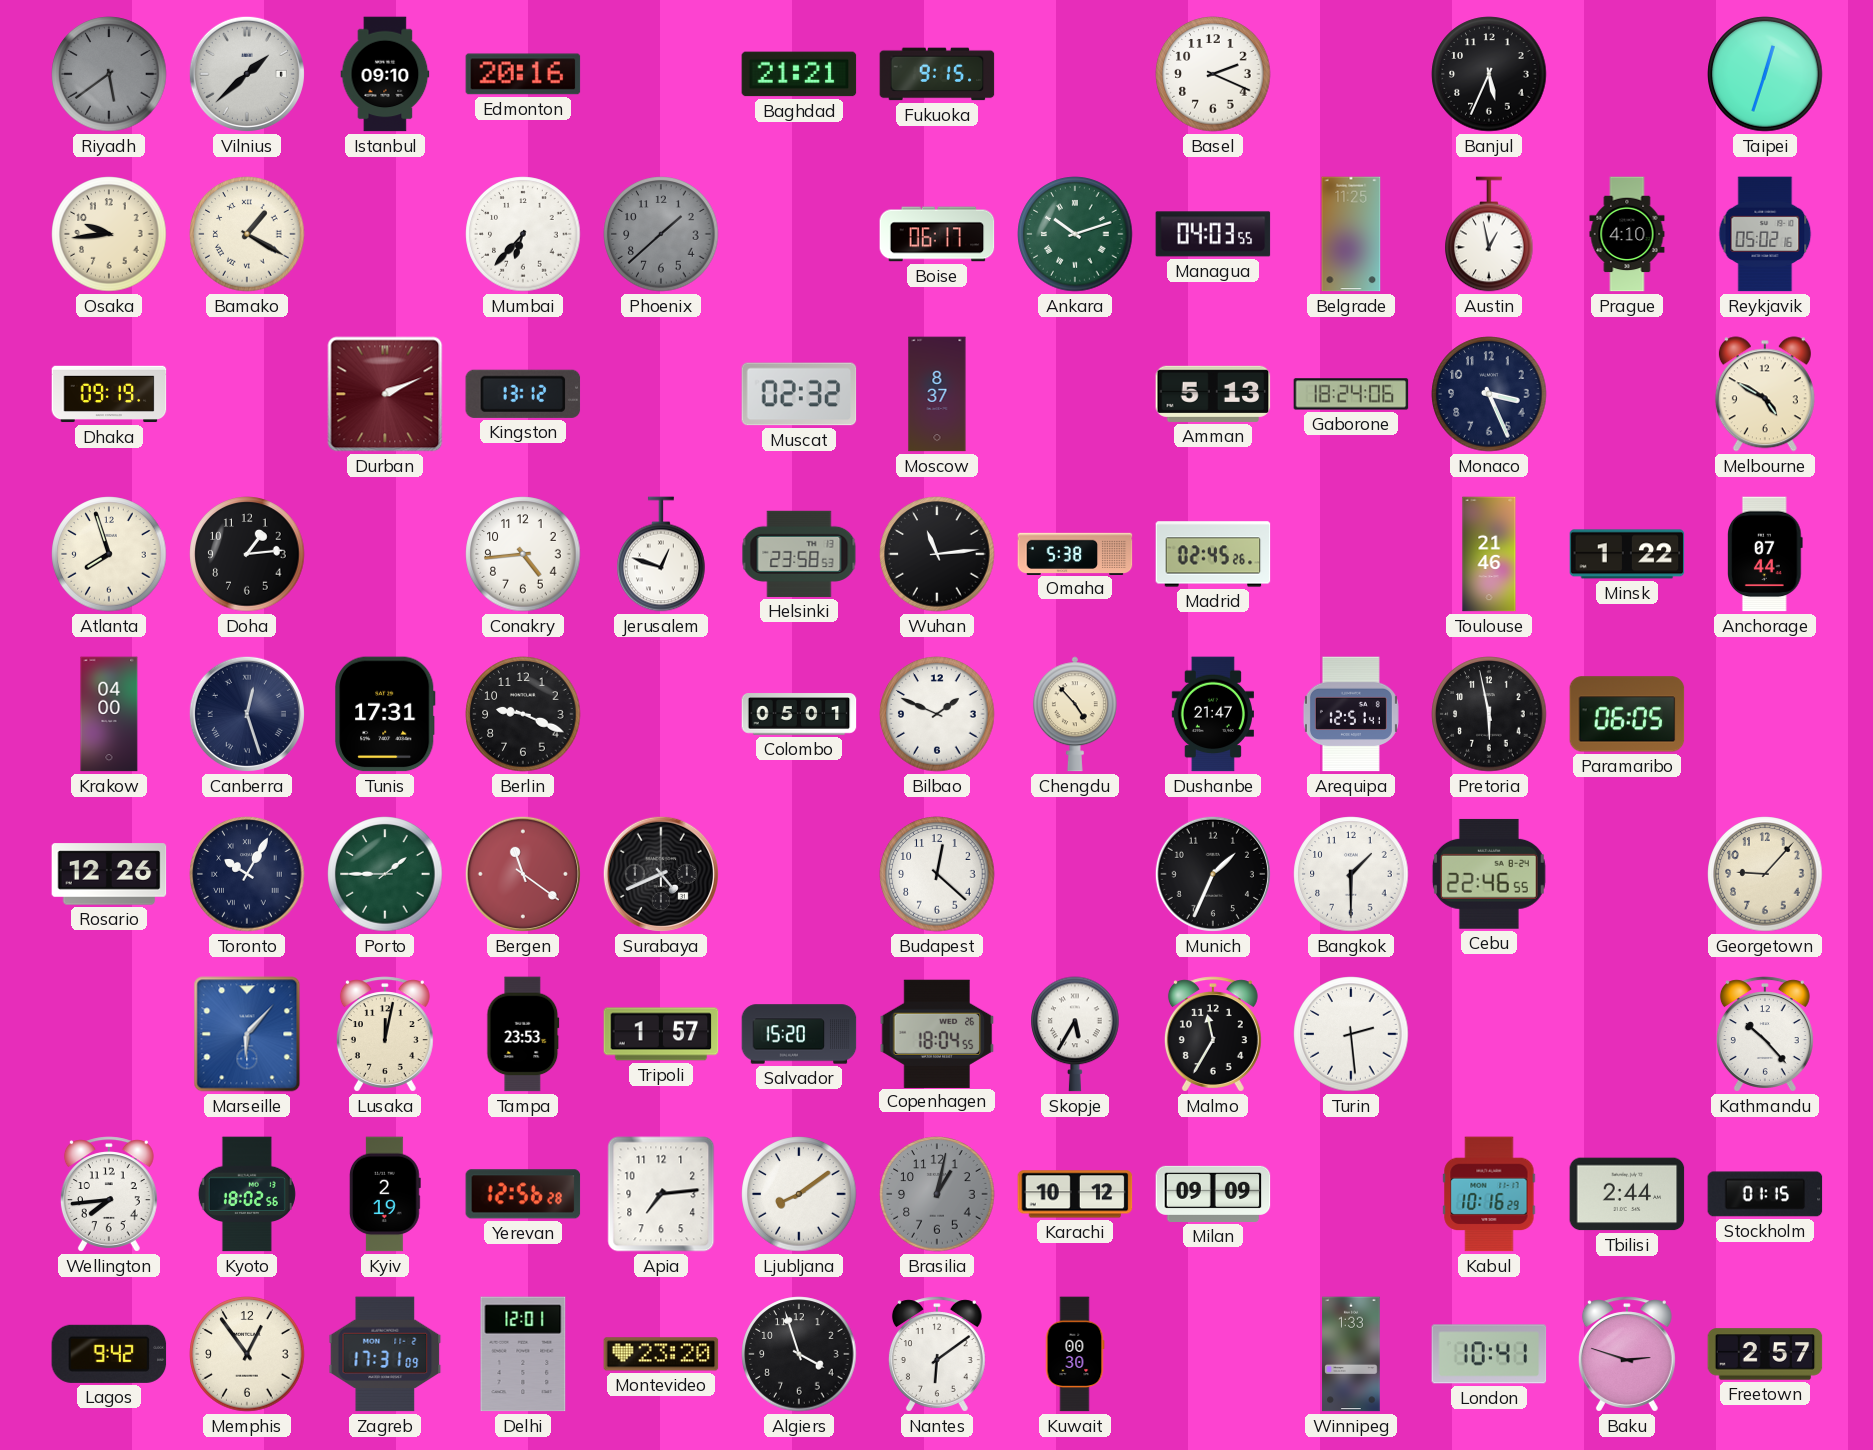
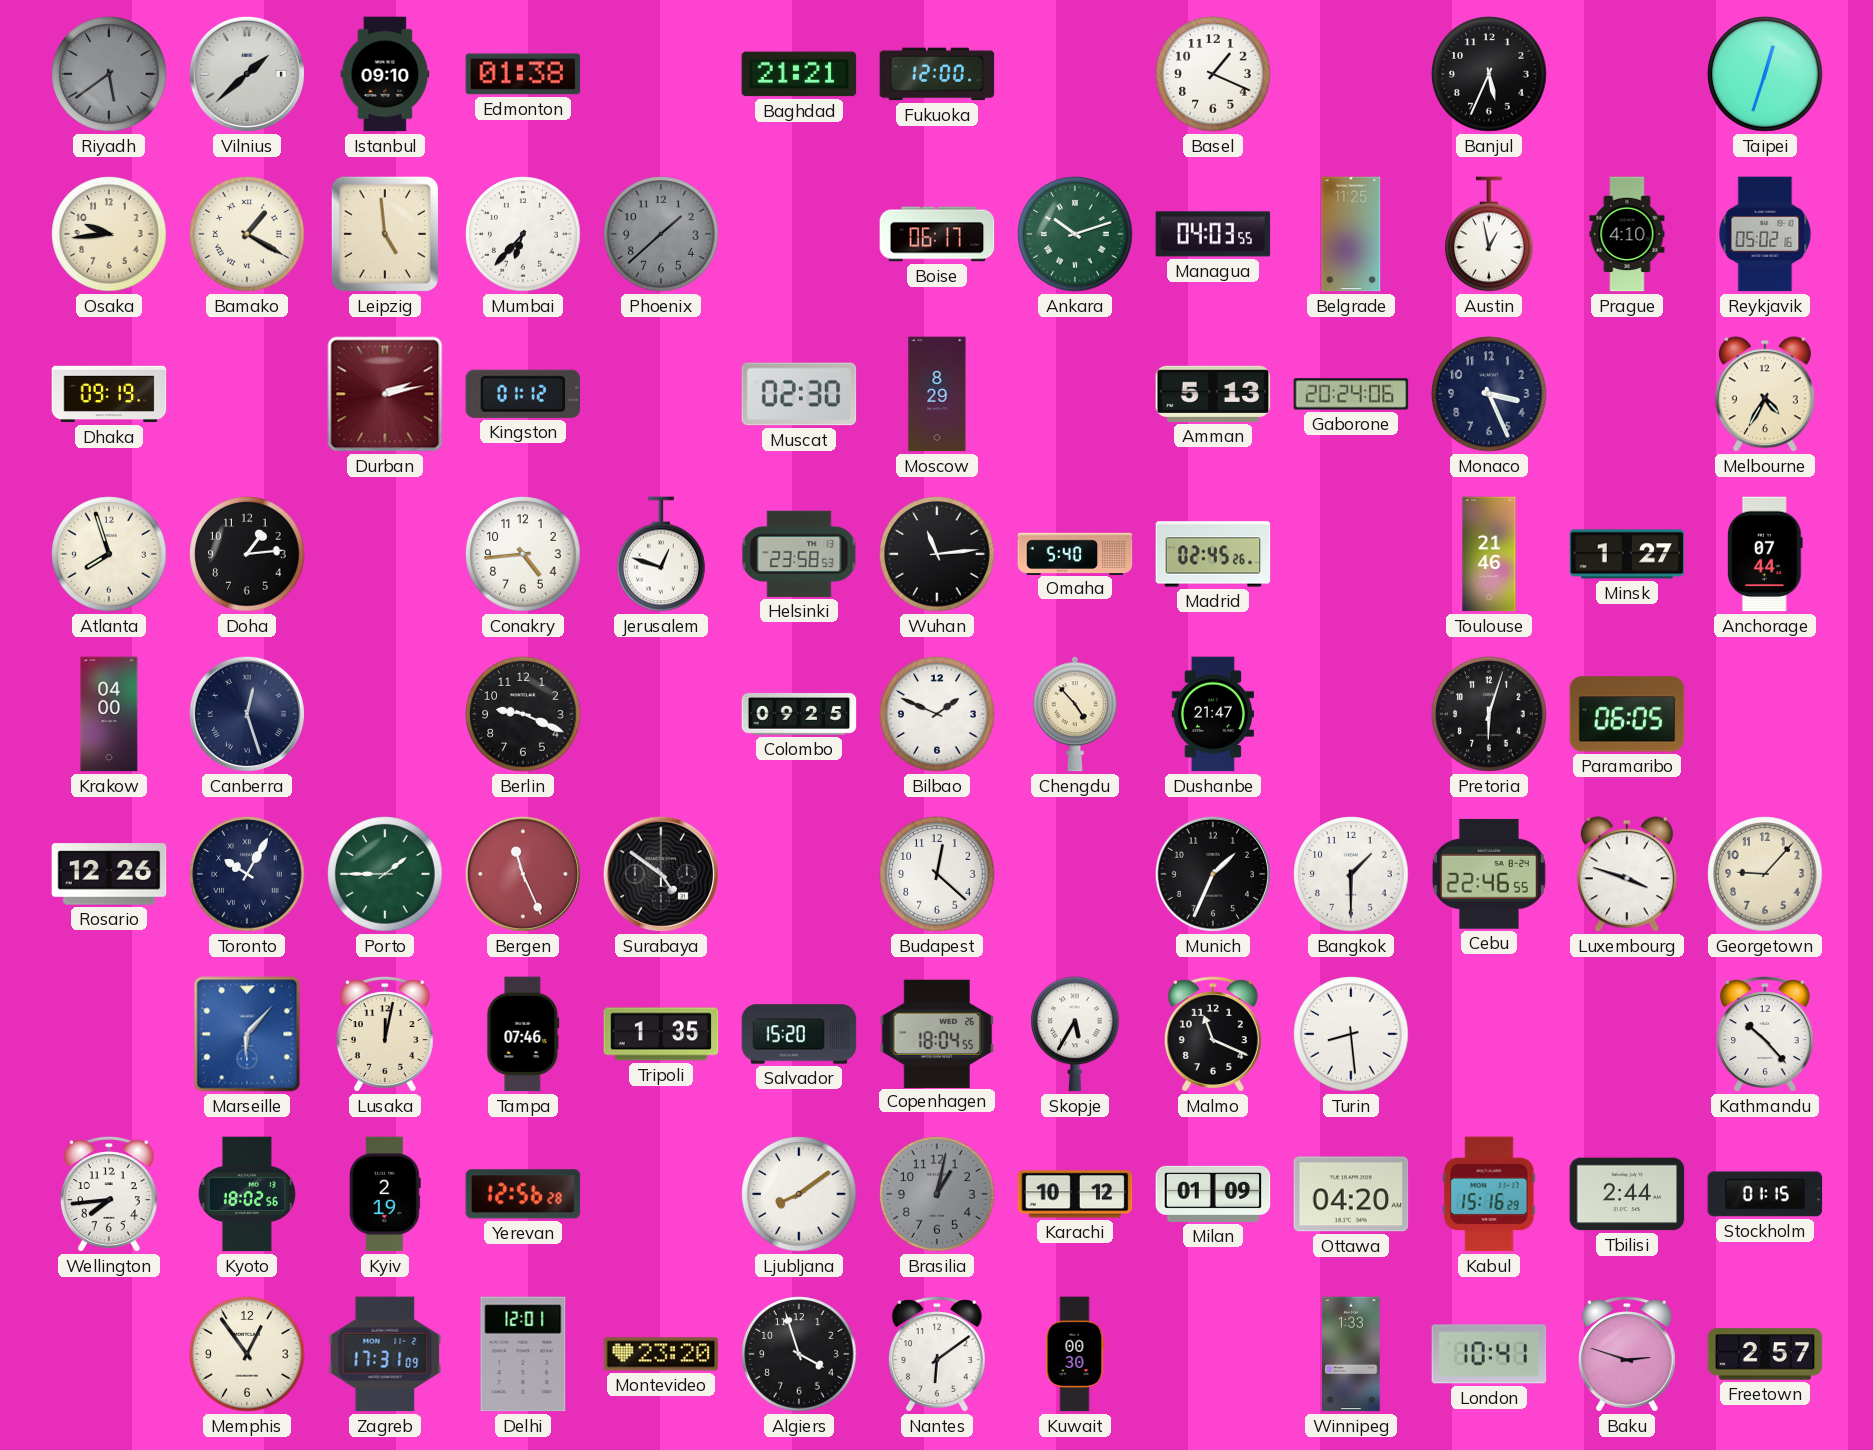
Edmonton: 20:16 -> 01:38
Fukuoka: 9:15 -> 12:00
Basel: 2:19 -> 1:19
Leipzig: none -> 4:59
Durban: 2:11 -> 2:13
Kingston: 13:12 -> 01:12
Muscat: 02:32 -> 02:30
Moscow: 8:37 -> 8:29
Gaborone: 18:24 -> 20:24
Melbourne: 4:50 -> 4:35
Omaha: 5:38 -> 5:40
Minsk: 1:22 -> 1:27
Tunis: 17:31 -> none
Colombo: 05:01 -> 09:25
Arequipa: 12:51 -> none
Pretoria: 5:58 -> 6:03
Bergen: 11:21 -> 11:26
Surabaya: 4:41 -> 4:51
Luxembourg: none -> 3:48
Tampa: 23:53 -> 07:46
Tripoli: 1:57 -> 1:35
Malmo: 11:35 -> 11:19
Turin: 2:29 -> 8:29
Apia: 7:14 -> none
Milan: 09:09 -> 01:09
Ottawa: none -> 04:20
Kabul: 10:16 -> 15:16
Lagos: 9:42 -> none
